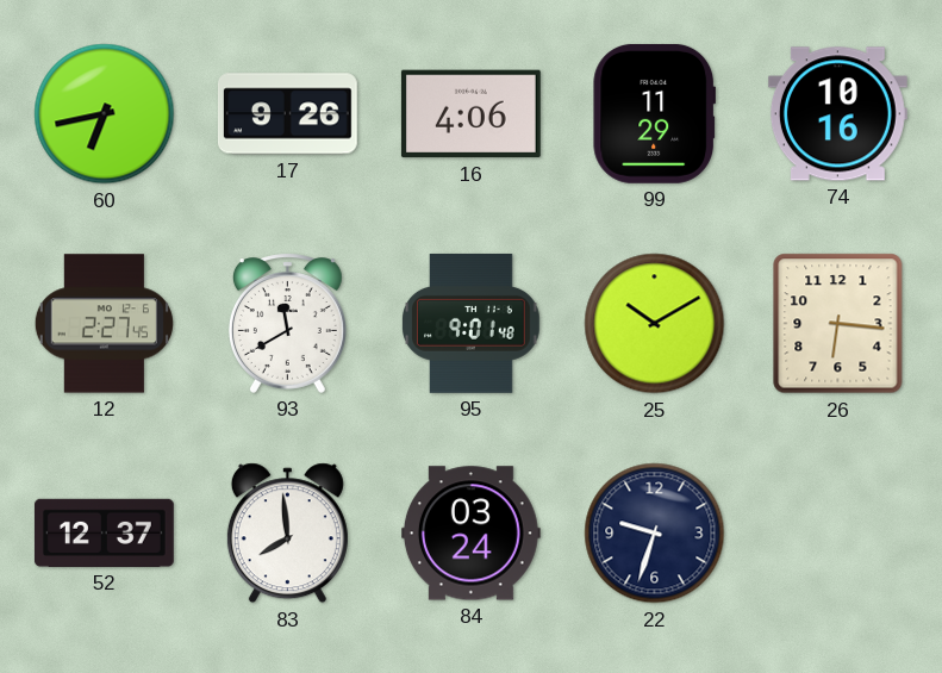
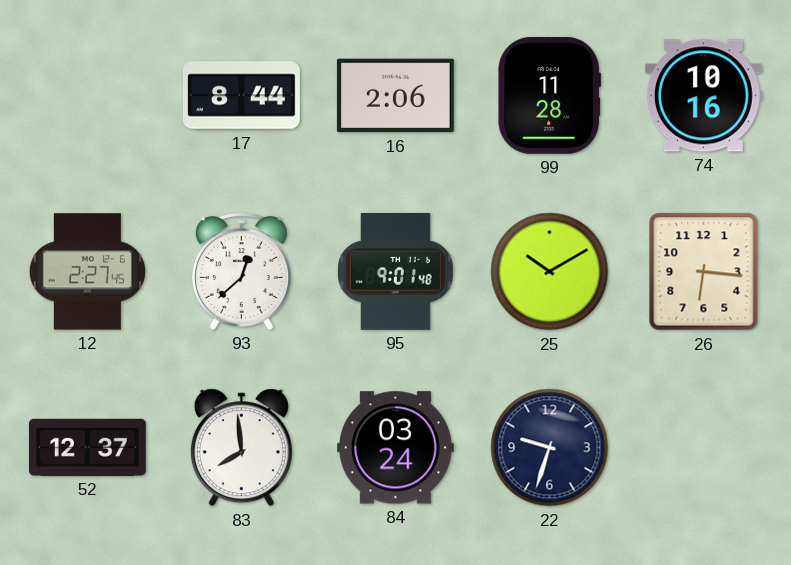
60: 6:43 -> none
17: 9:26 -> 8:44
16: 4:06 -> 2:06
99: 11:29 -> 11:28
93: 11:40 -> 12:38
